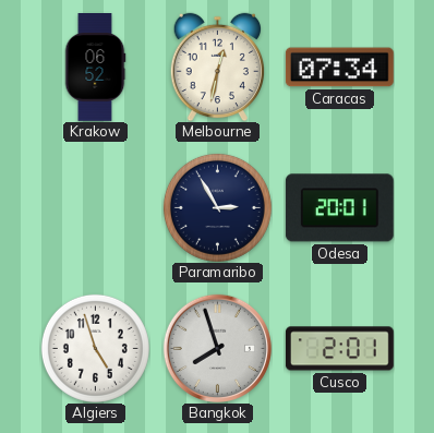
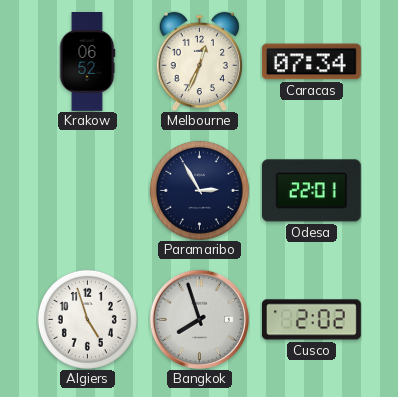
Melbourne: 12:32 -> 12:34
Odesa: 20:01 -> 22:01
Cusco: 2:01 -> 2:02
